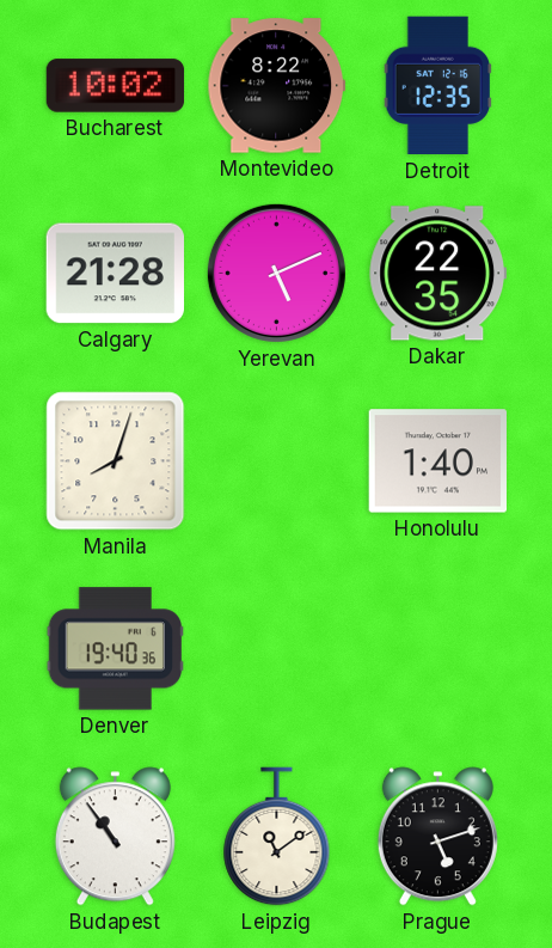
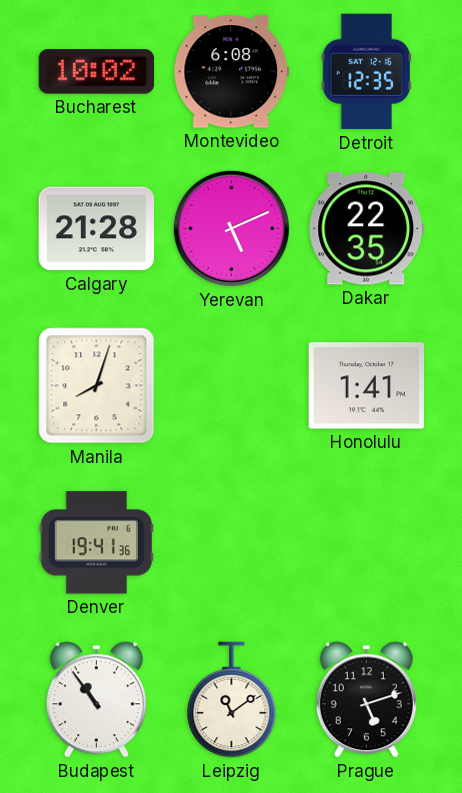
Montevideo: 8:22 -> 6:08
Honolulu: 1:40 -> 1:41
Denver: 19:40 -> 19:41
